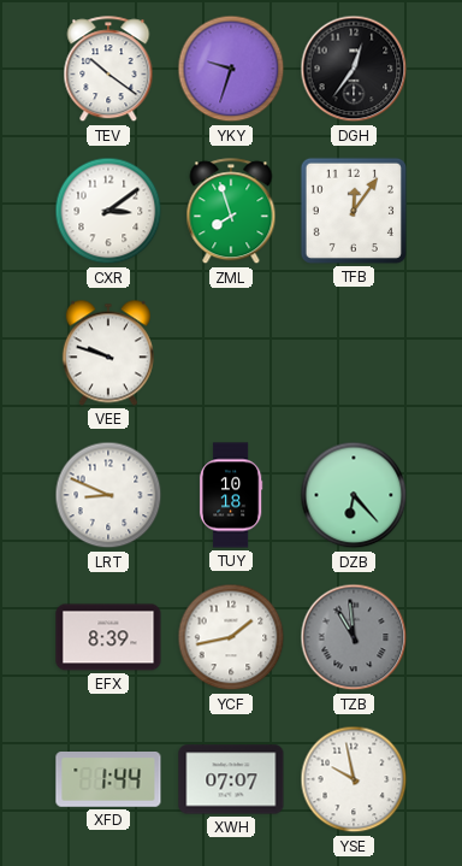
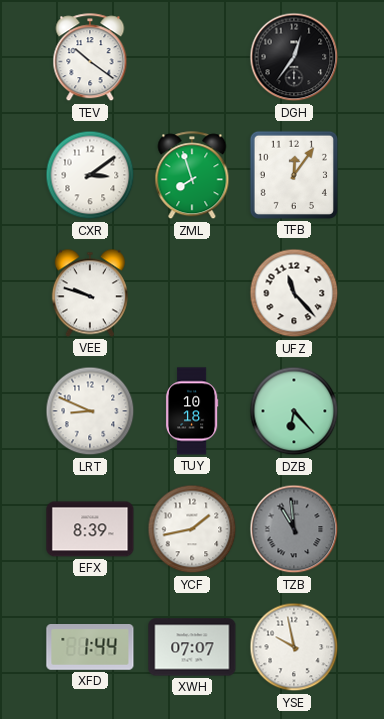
YKY: 9:33 -> none
UFZ: none -> 11:23
